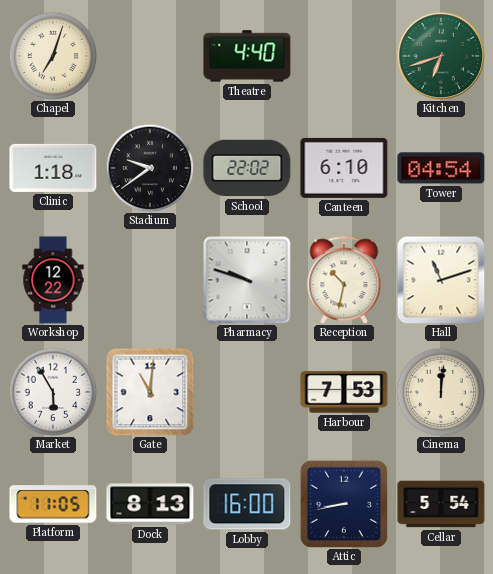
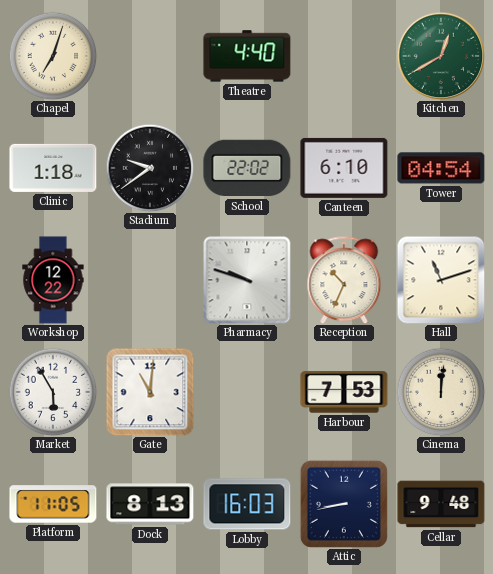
Kitchen: 6:42 -> 12:40
Reception: 10:32 -> 10:34
Lobby: 16:00 -> 16:03
Cellar: 5:54 -> 9:48
